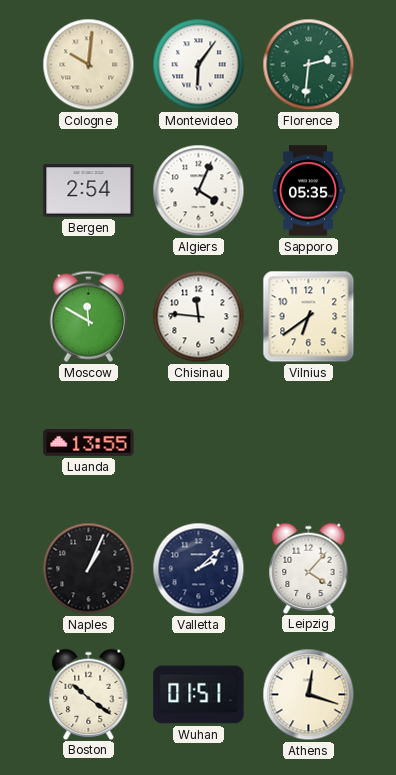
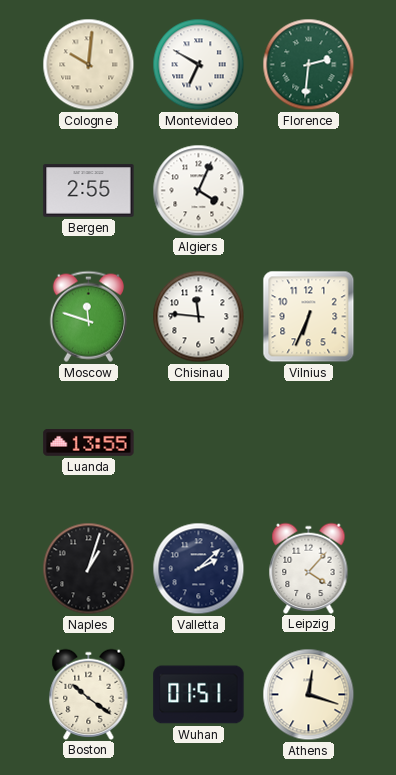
Montevideo: 6:06 -> 6:50
Bergen: 2:54 -> 2:55
Sapporo: 05:35 -> none
Moscow: 11:50 -> 11:48
Vilnius: 6:39 -> 6:34
Naples: 1:04 -> 1:03
